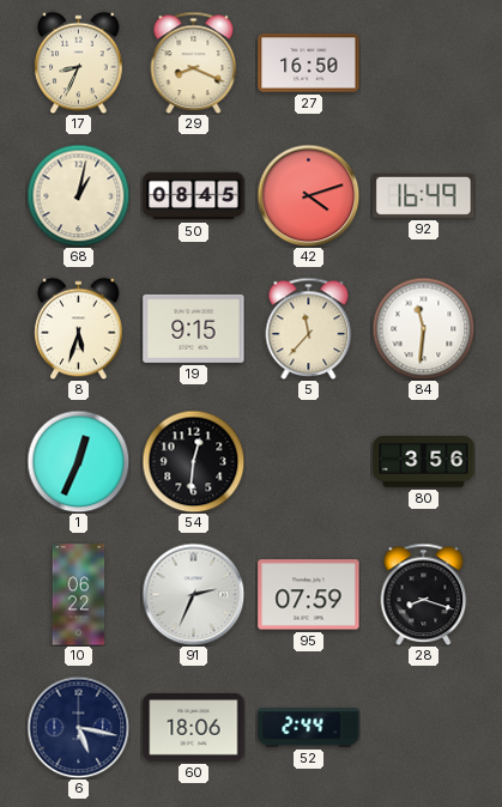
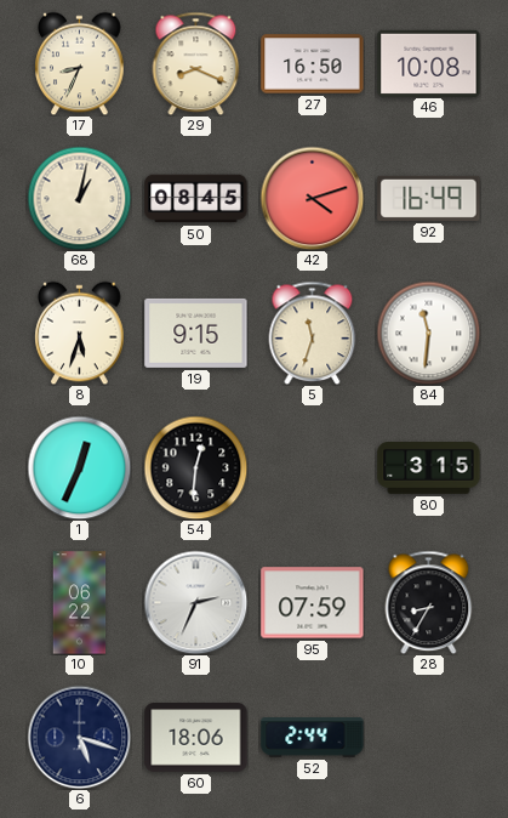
46: none -> 10:08
5: 11:37 -> 11:33
80: 3:56 -> 3:15
28: 8:18 -> 8:35
6: 5:17 -> 5:18
